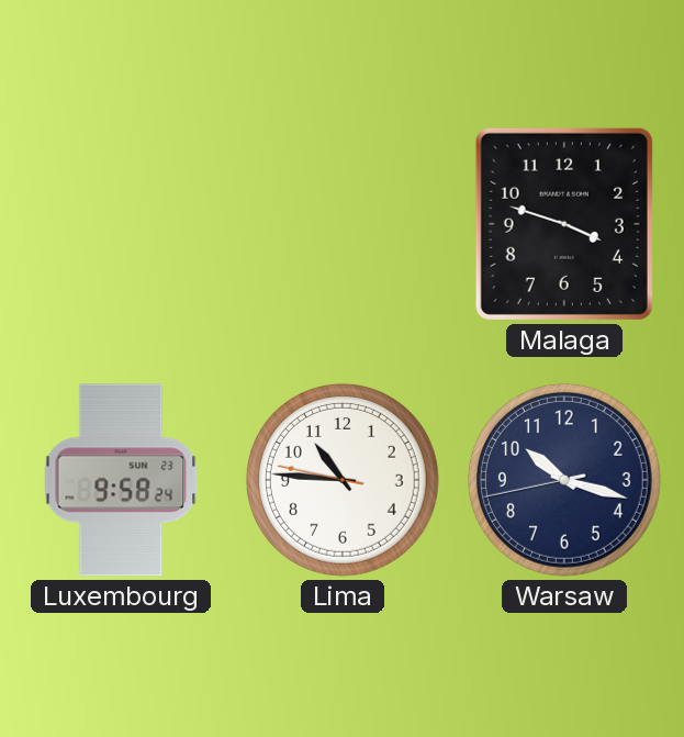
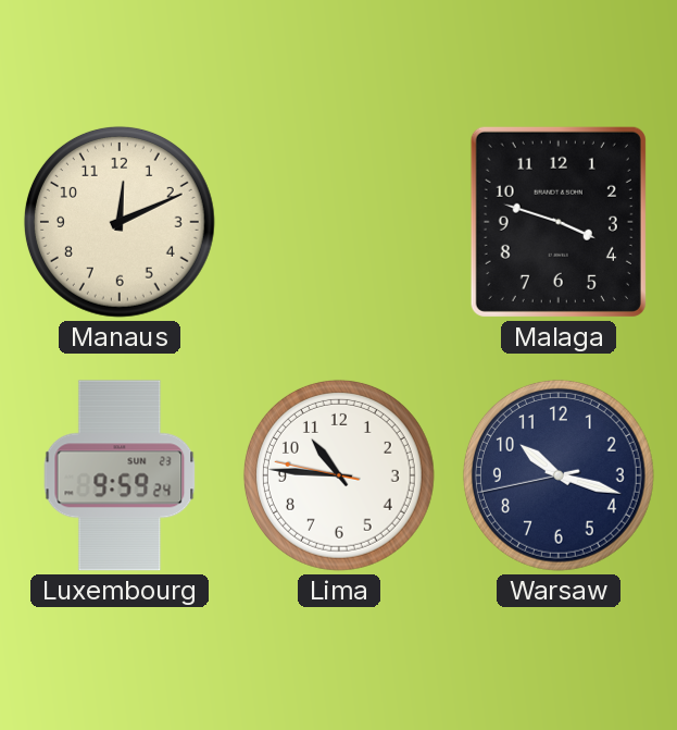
Manaus: none -> 12:11
Luxembourg: 9:58 -> 9:59
